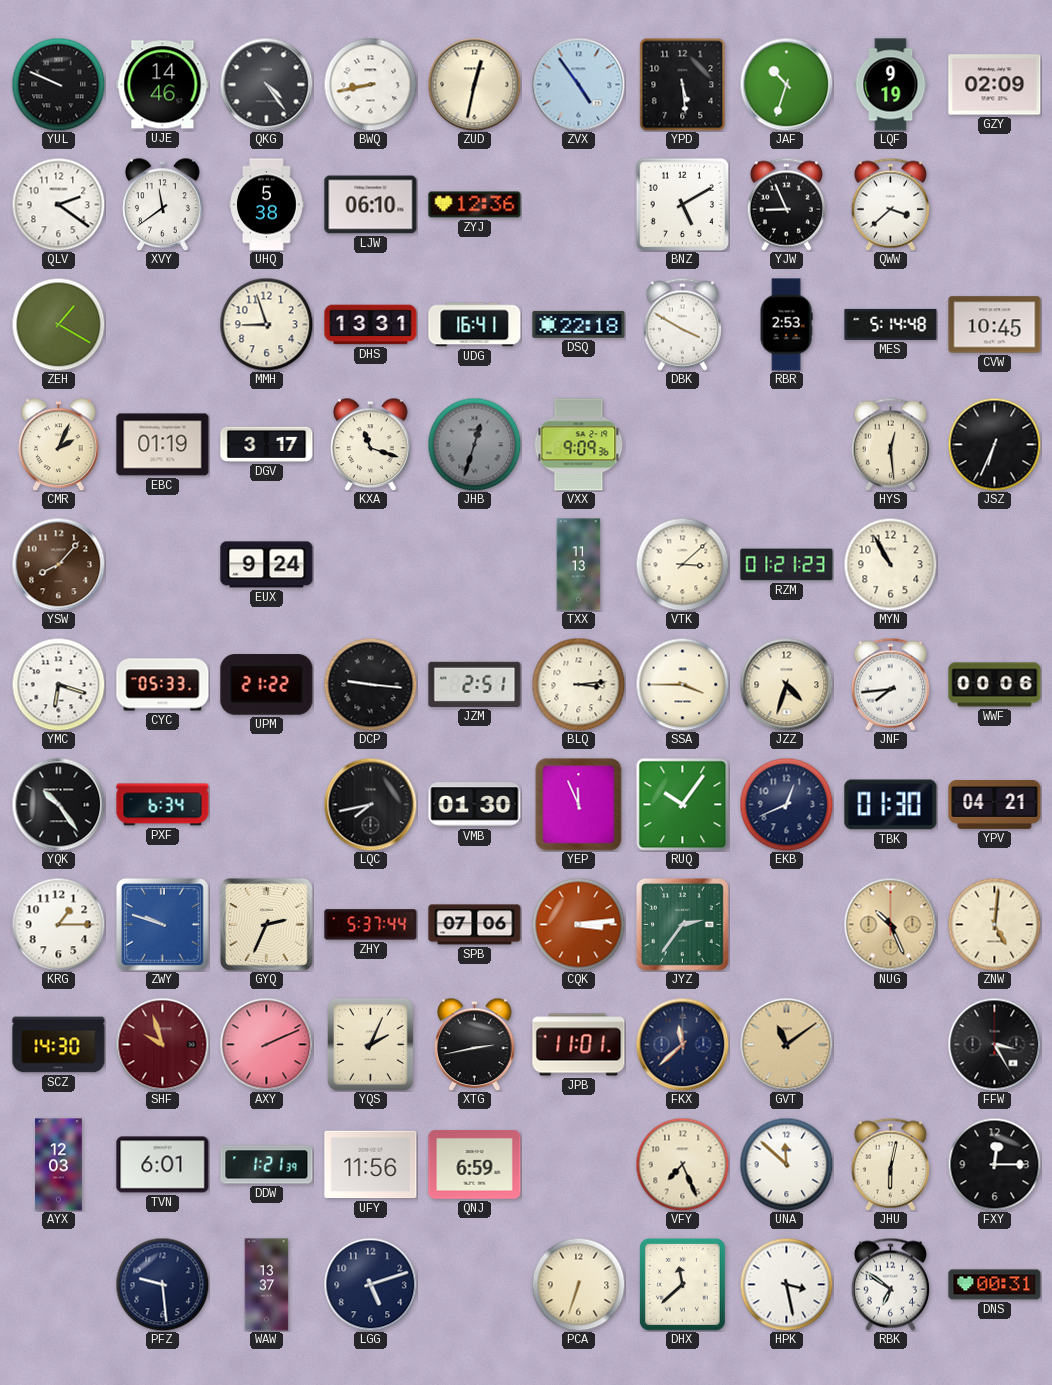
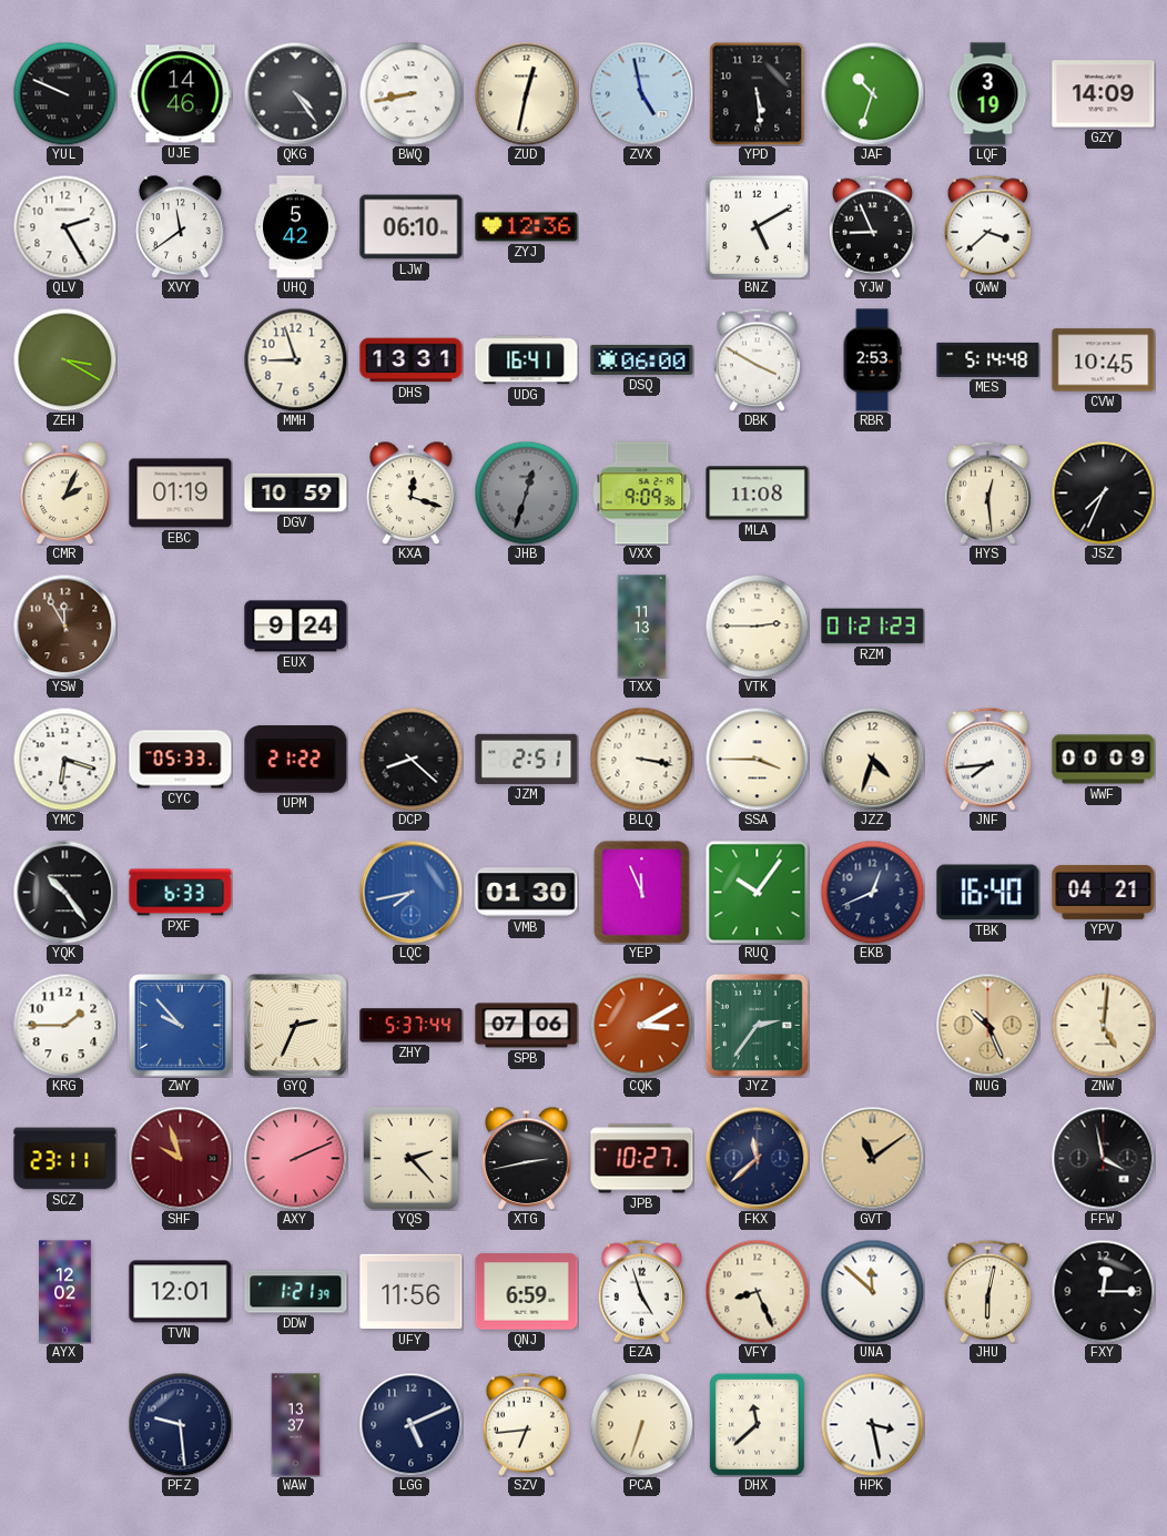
ZVX: 4:54 -> 4:58
LQF: 9:19 -> 3:19
GZY: 02:09 -> 14:09
QLV: 2:21 -> 2:25
UHQ: 5:38 -> 5:42
ZEH: 1:20 -> 3:20
DSQ: 22:18 -> 06:00
DGV: 3:17 -> 10:59
KXA: 11:18 -> 12:18
MLA: none -> 11:08
JSZ: 6:34 -> 7:34
YSW: 8:07 -> 11:55
VTK: 3:08 -> 2:45
MYN: 10:55 -> none
DCP: 9:16 -> 8:22
BLQ: 3:14 -> 3:17
WWF: 00:06 -> 00:09
PXF: 6:34 -> 6:33
LQC dial: black -> blue
TBK: 01:30 -> 16:40
KRG: 1:15 -> 1:45
ZWY: 9:48 -> 9:53
CQK: 3:14 -> 3:10
SCZ: 14:30 -> 23:11
YQS: 2:04 -> 2:23
JPB: 11:01 -> 10:27
FFW: 3:25 -> 3:58
AYX: 12:03 -> 12:02
TVN: 6:01 -> 12:01
EZA: none -> 4:57
VFY: 7:26 -> 8:26
LGG: 5:12 -> 5:11
SZV: none -> 6:44
RBK: 6:51 -> none
DNS: 00:31 -> none
